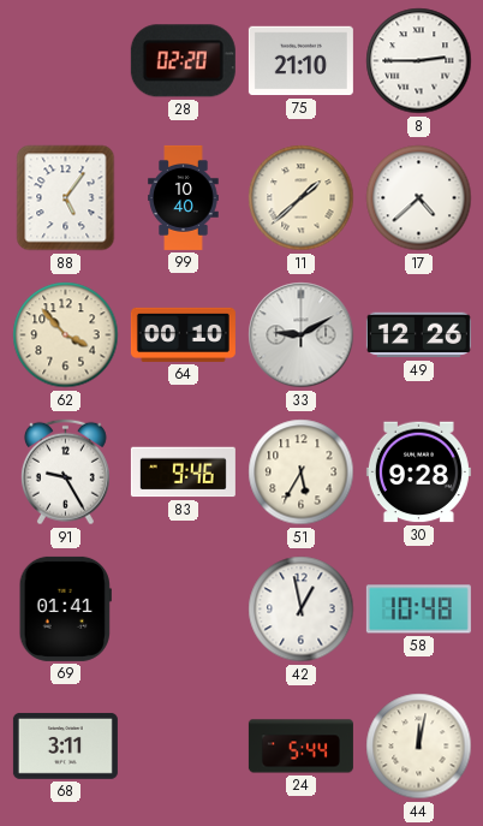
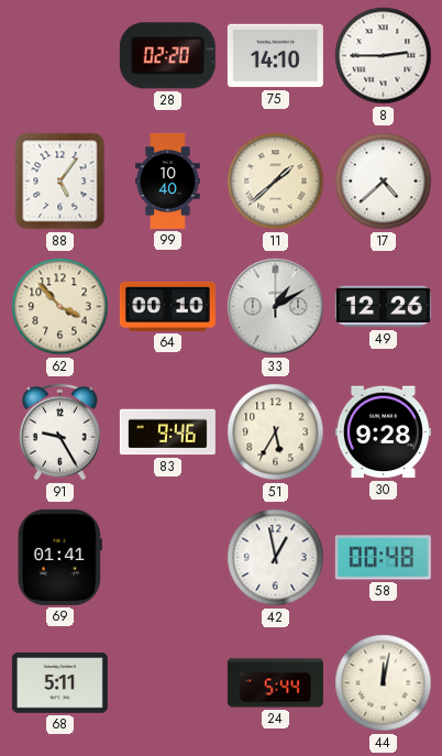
75: 21:10 -> 14:10
33: 9:10 -> 1:10
58: 10:48 -> 00:48
68: 3:11 -> 5:11
